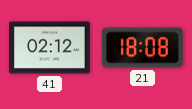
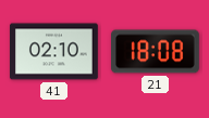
41: 02:12 -> 02:10
